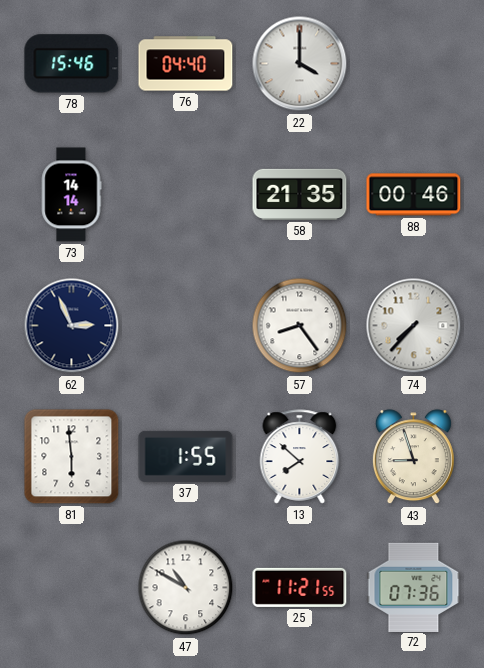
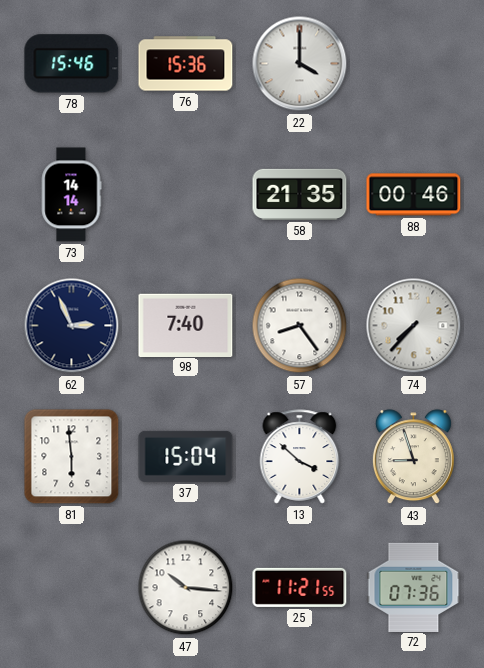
76: 04:40 -> 15:36
98: none -> 7:40
37: 1:55 -> 15:04
13: 7:52 -> 3:52
47: 10:50 -> 10:16
